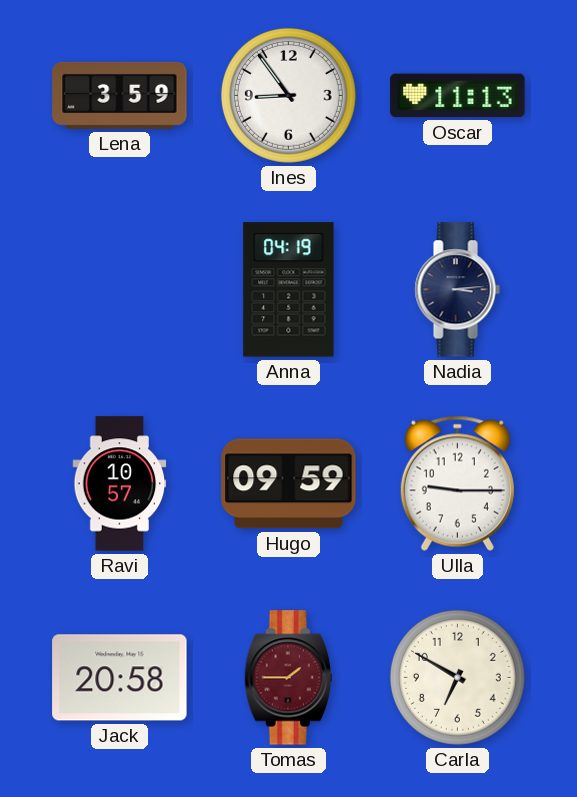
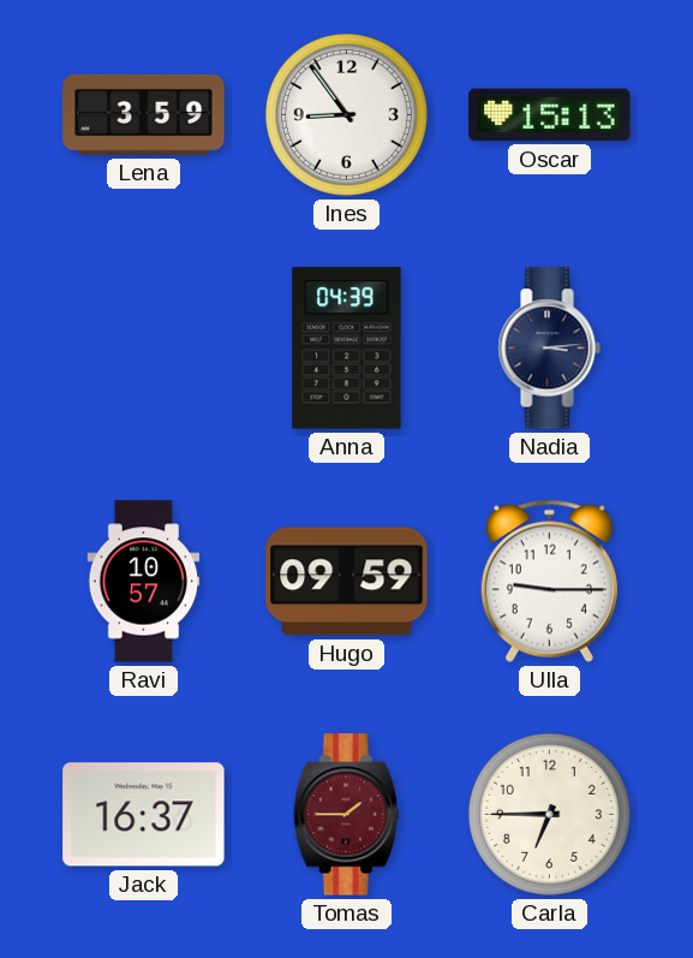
Oscar: 11:13 -> 15:13
Anna: 04:19 -> 04:39
Jack: 20:58 -> 16:37
Carla: 6:50 -> 6:45
